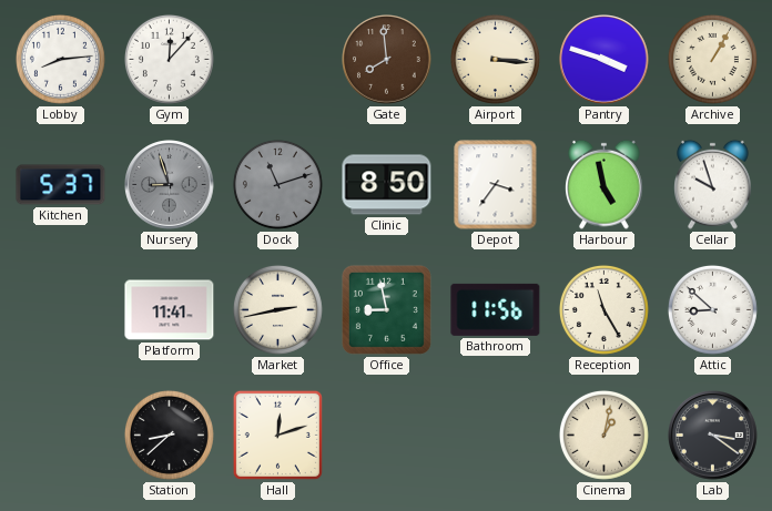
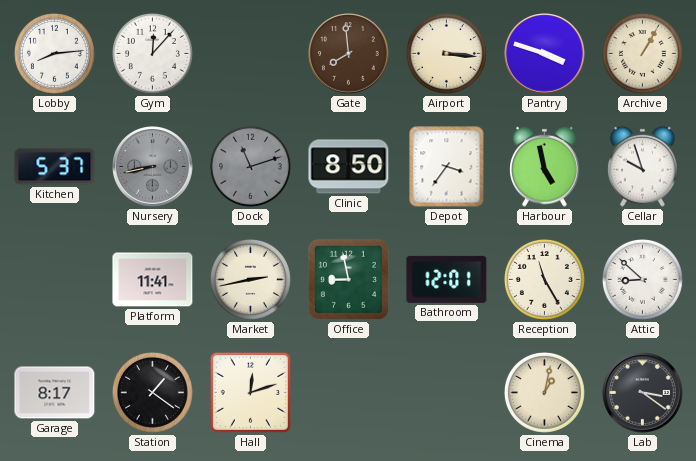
Nursery: 8:57 -> 8:43
Bathroom: 11:56 -> 12:01
Garage: none -> 8:17
Station: 8:38 -> 1:21
